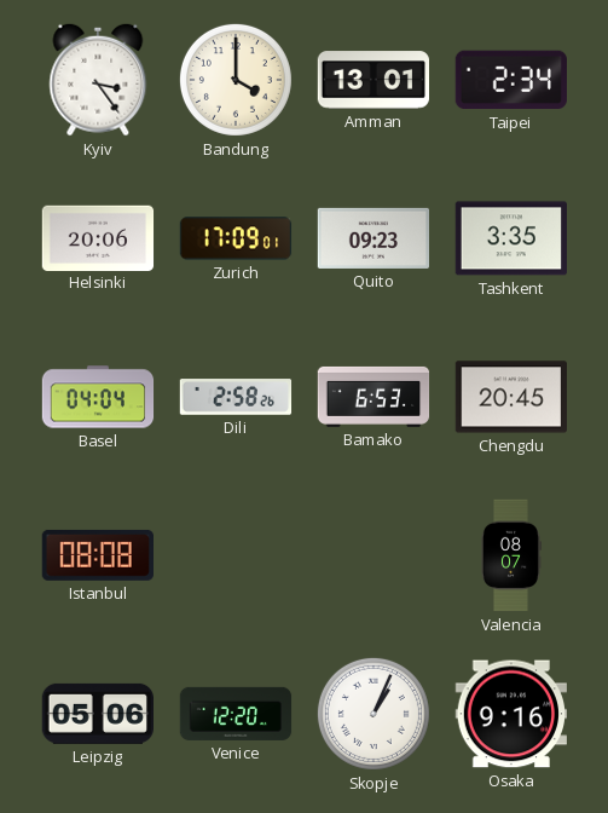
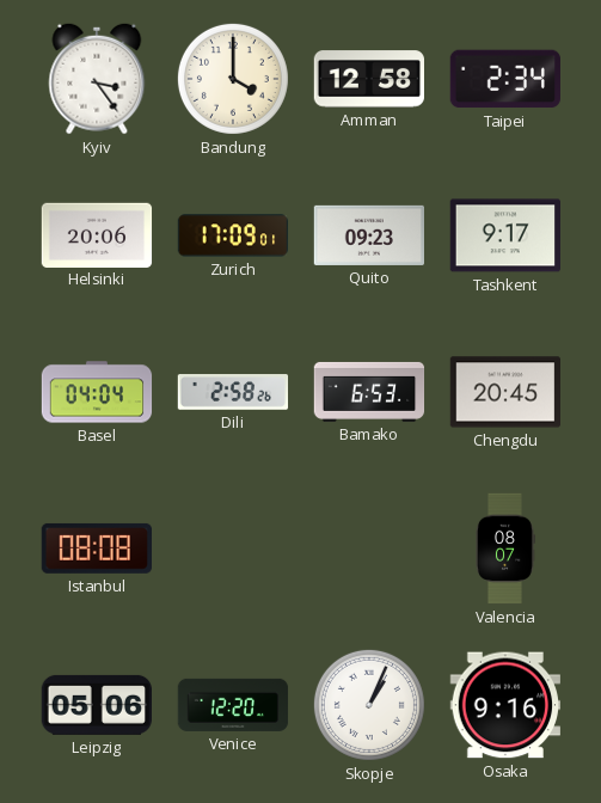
Amman: 13:01 -> 12:58
Tashkent: 3:35 -> 9:17
